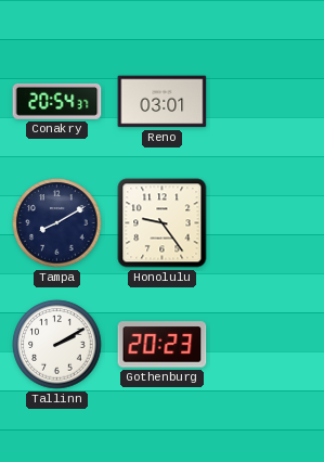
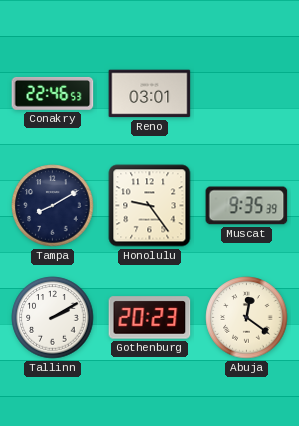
Conakry: 20:54 -> 22:46
Muscat: none -> 9:35
Abuja: none -> 12:21
